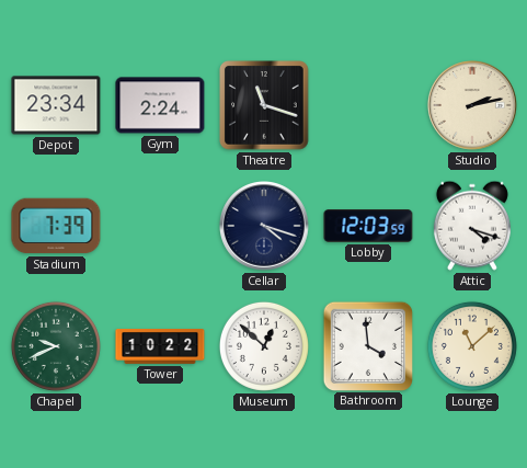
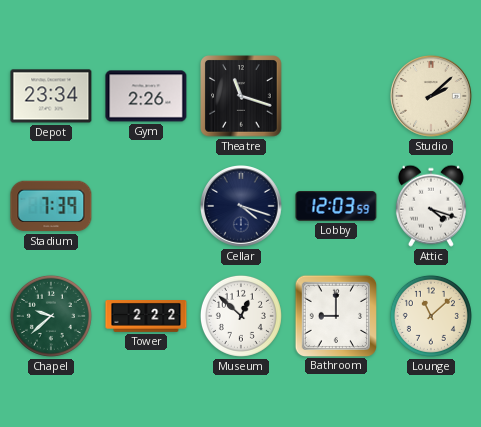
Gym: 2:24 -> 2:26
Studio: 2:13 -> 2:08
Chapel: 9:41 -> 9:38
Tower: 10:22 -> 2:22
Bathroom: 3:59 -> 9:00
